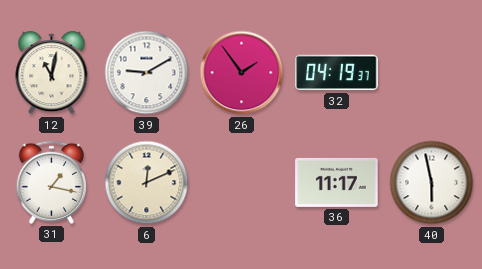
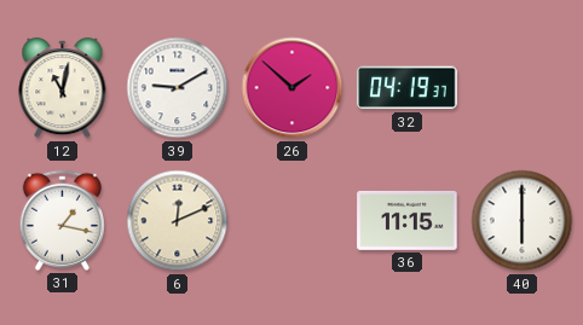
26: 1:54 -> 1:52
36: 11:17 -> 11:15
40: 5:58 -> 6:00
